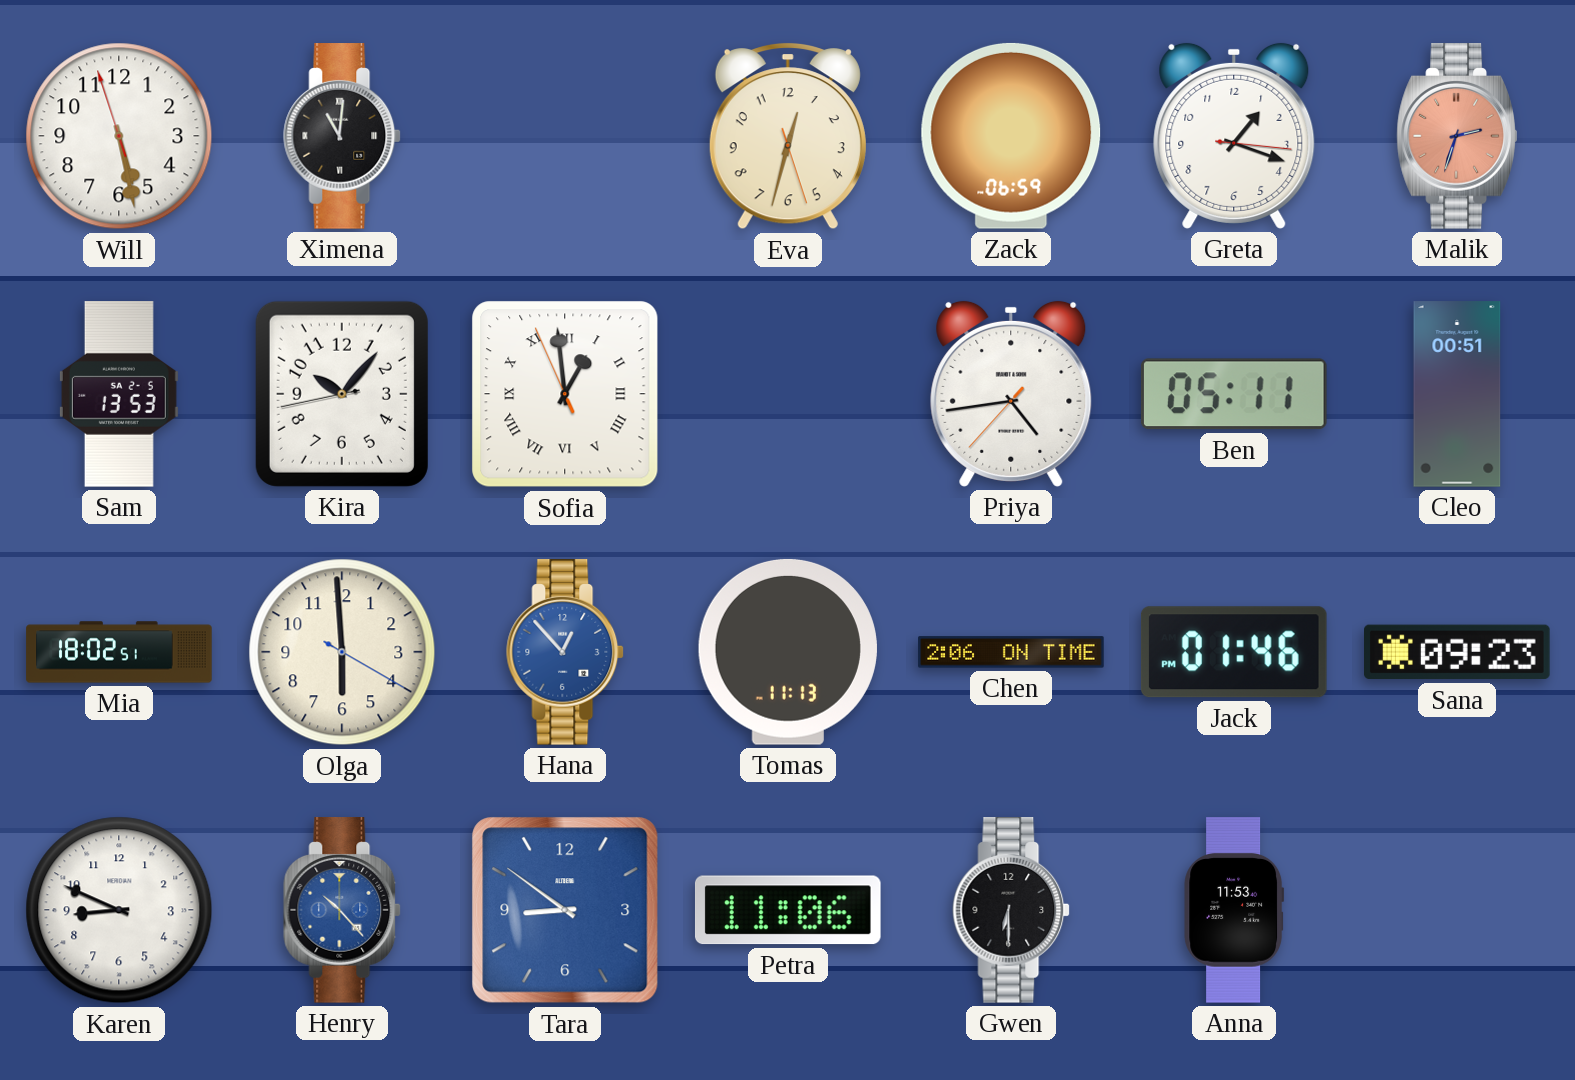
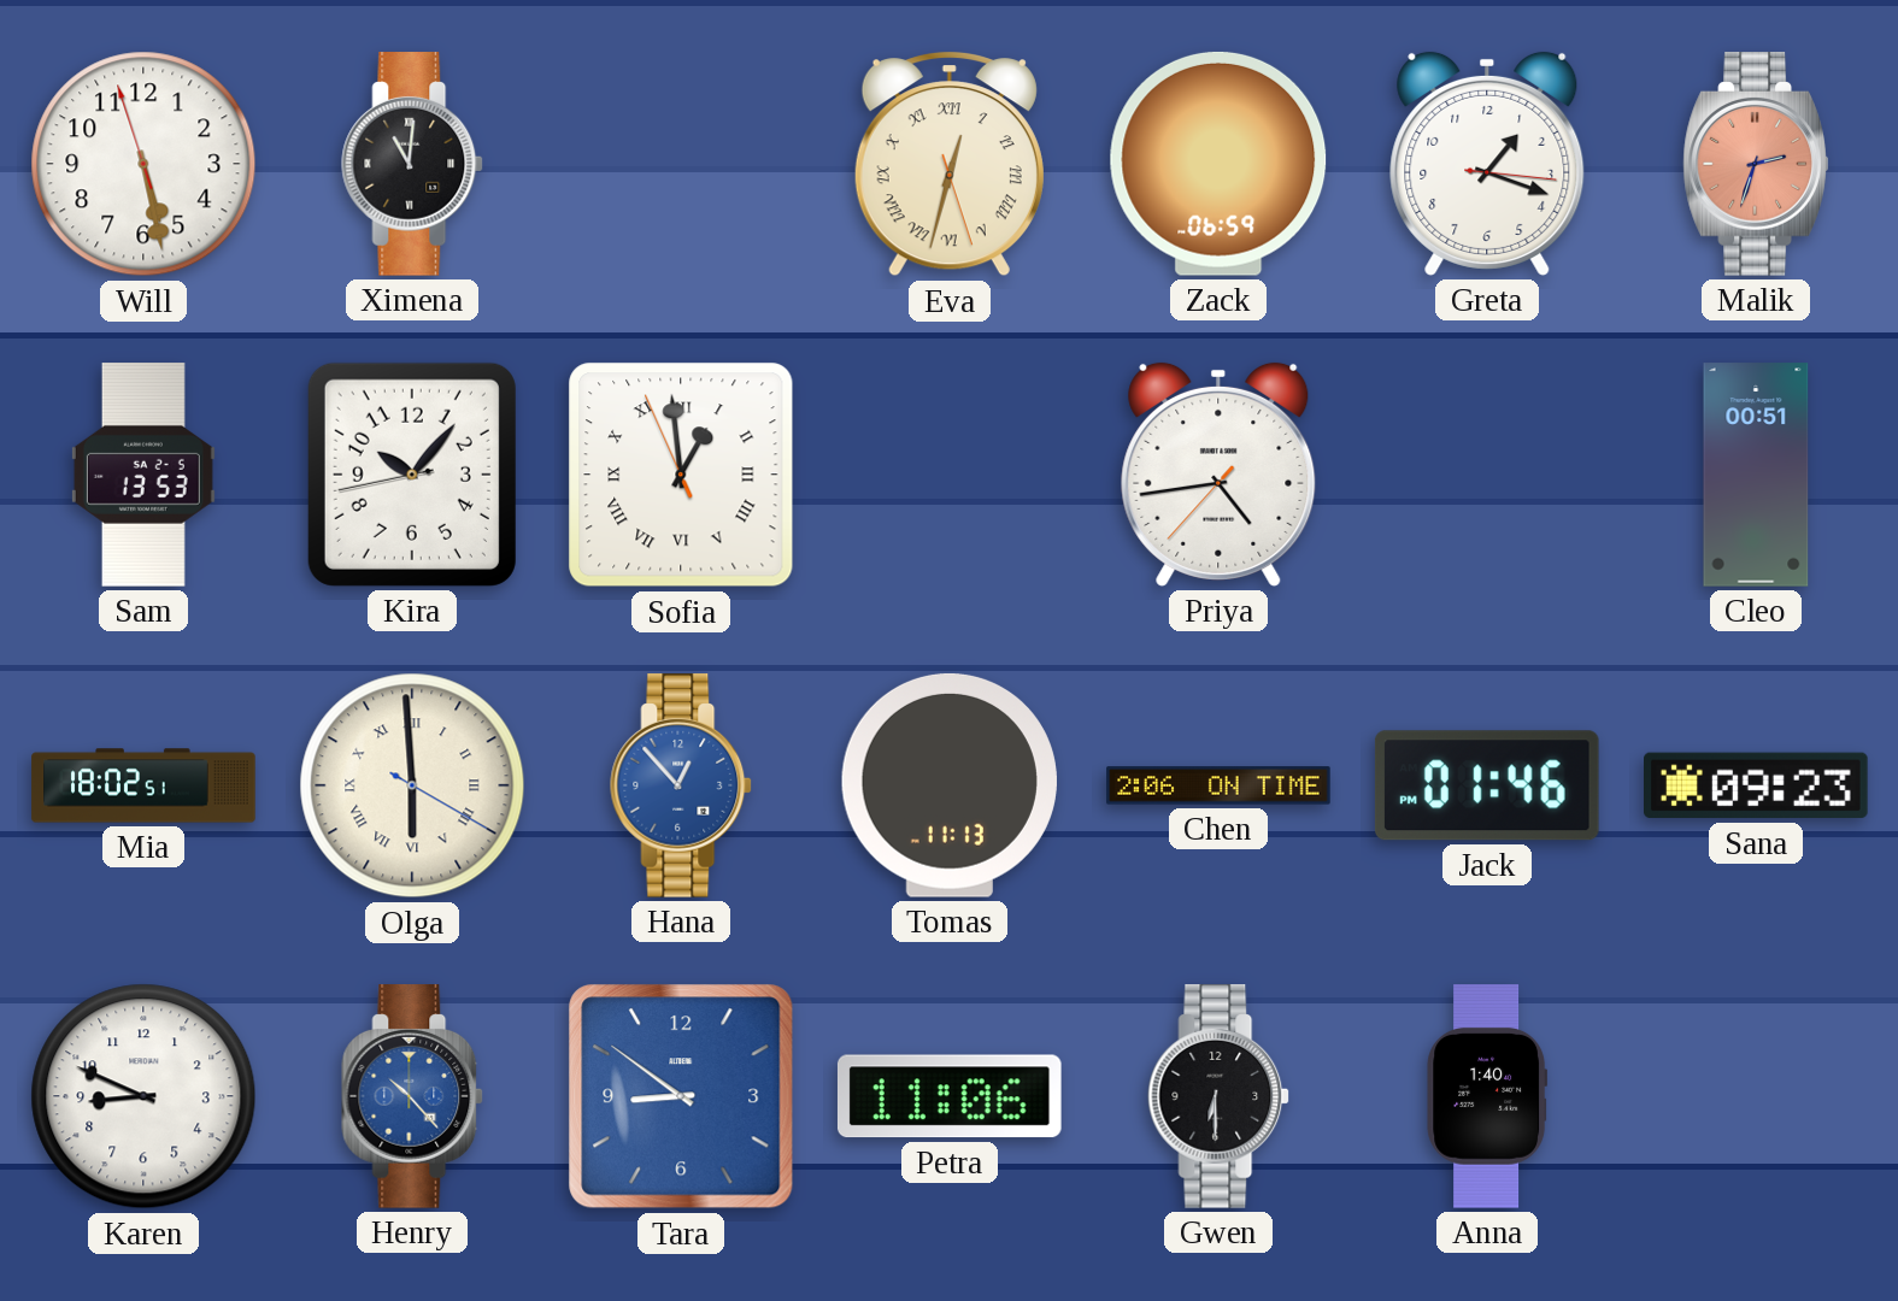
Eva numerals: Arabic -> Roman
Ben: 05:11 -> none
Olga numerals: Arabic -> Roman
Anna: 11:53 -> 1:40
